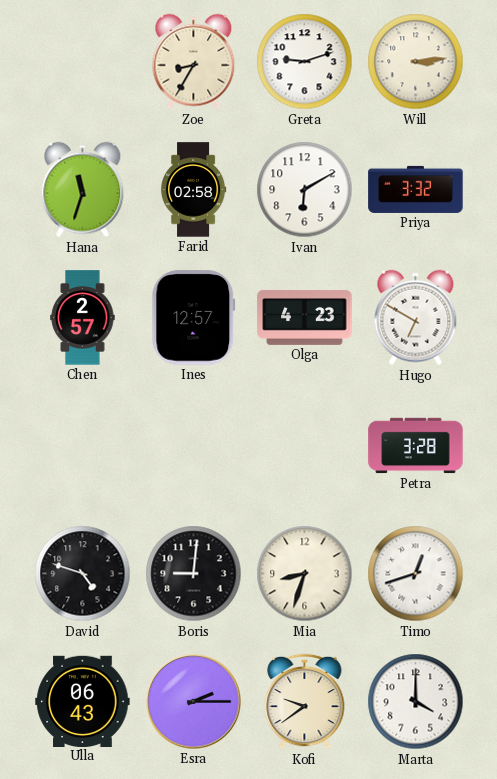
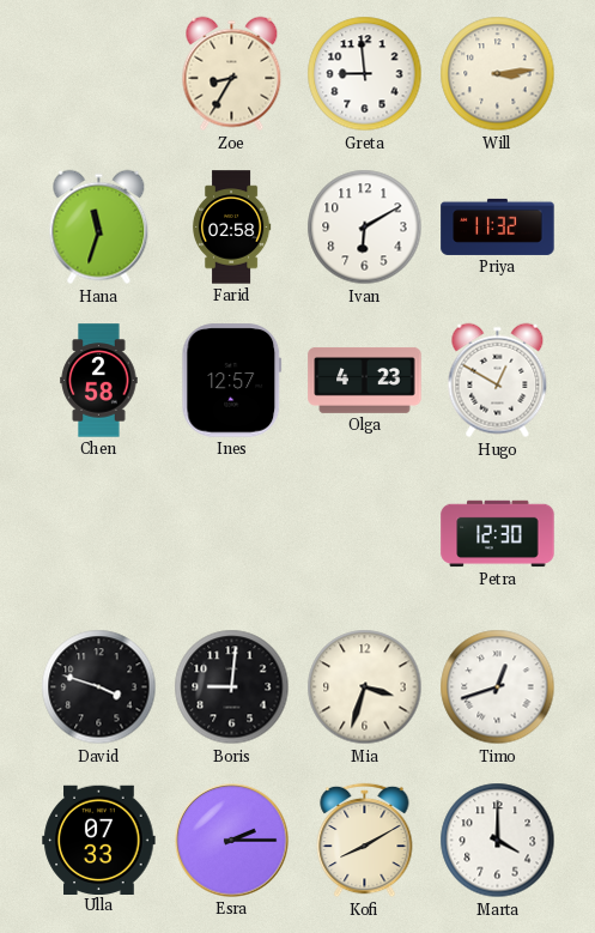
Greta: 9:12 -> 8:59
Priya: 3:32 -> 11:32
Chen: 2:57 -> 2:58
Hugo: 6:50 -> 12:50
Petra: 3:28 -> 12:30
David: 4:48 -> 3:48
Mia: 8:33 -> 3:33
Ulla: 06:43 -> 07:33
Kofi: 9:39 -> 8:10
